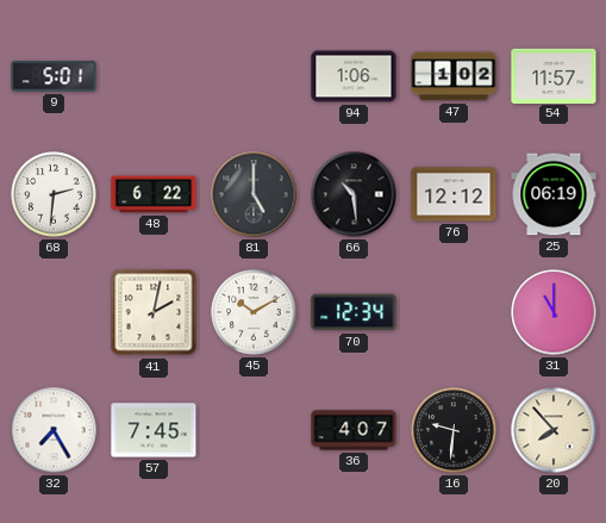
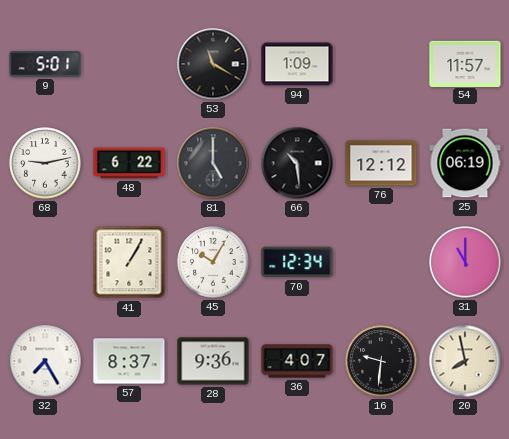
53: none -> 11:20
94: 1:06 -> 1:09
47: 1:02 -> none
68: 2:31 -> 9:13
41: 2:02 -> 1:05
45: 10:10 -> 10:05
57: 7:45 -> 8:37
28: none -> 9:36
20: 7:53 -> 7:58
